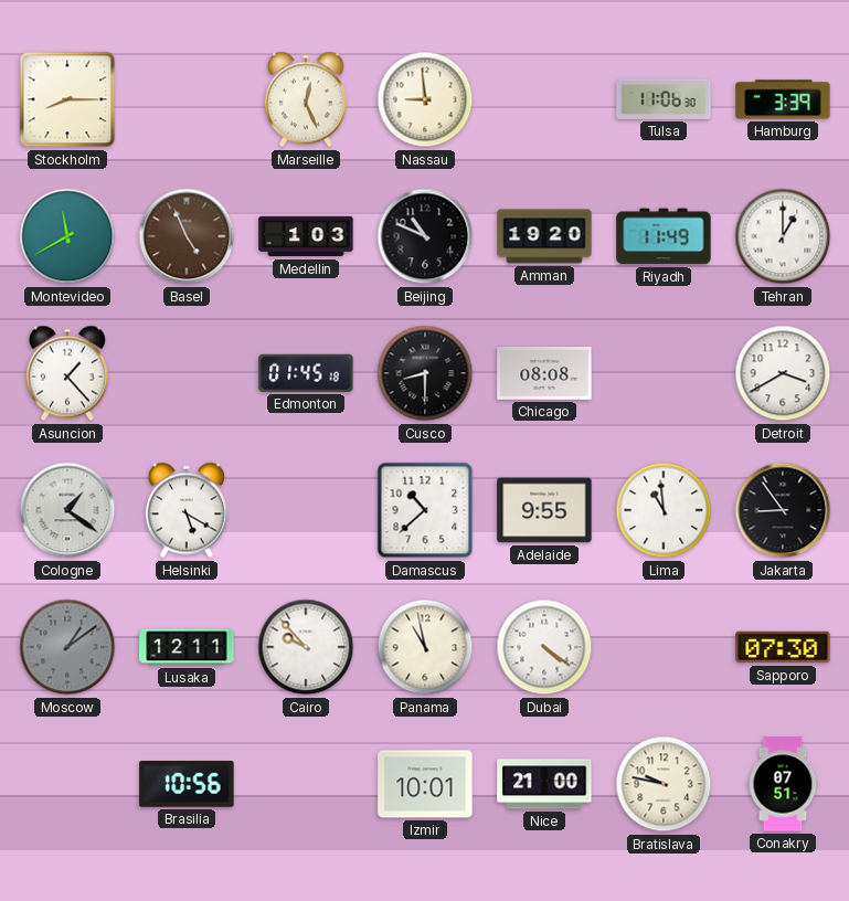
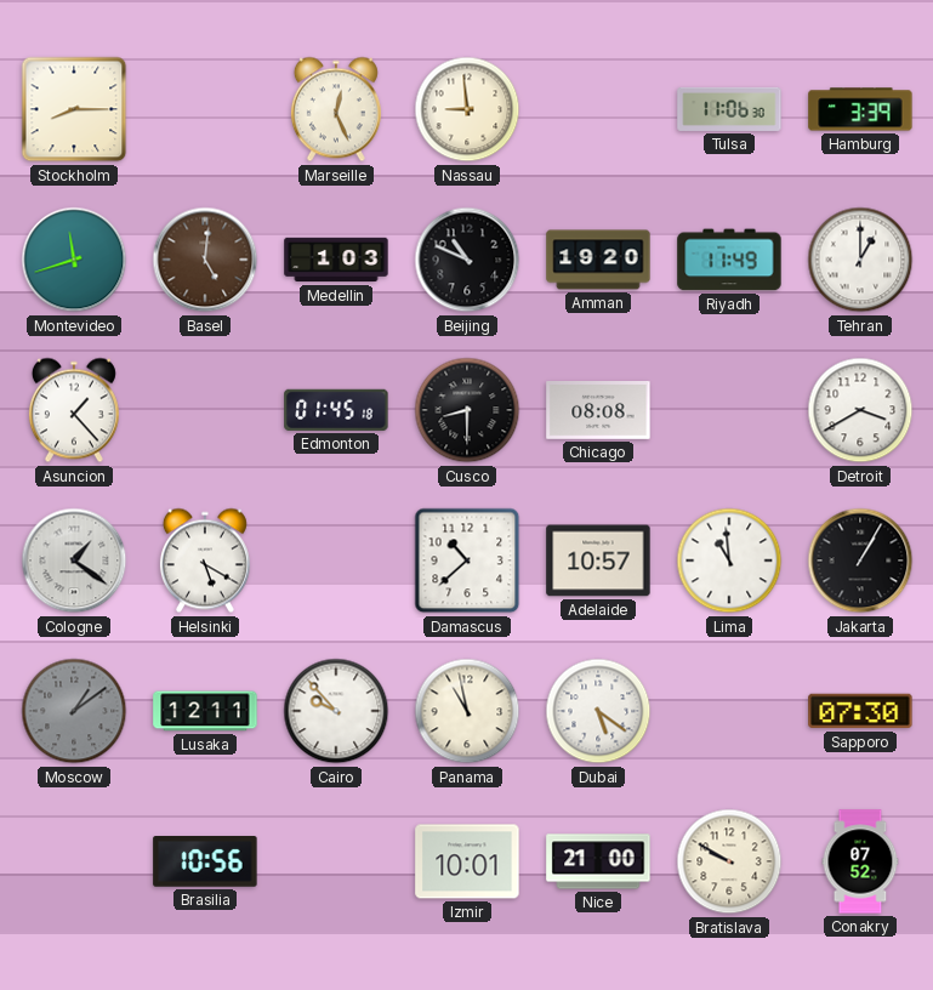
Montevideo: 11:40 -> 11:42
Basel: 4:56 -> 5:01
Adelaide: 9:55 -> 10:57
Jakarta: 8:54 -> 1:05
Dubai: 4:21 -> 5:21
Bratislava: 9:47 -> 9:50
Conakry: 07:51 -> 07:52
